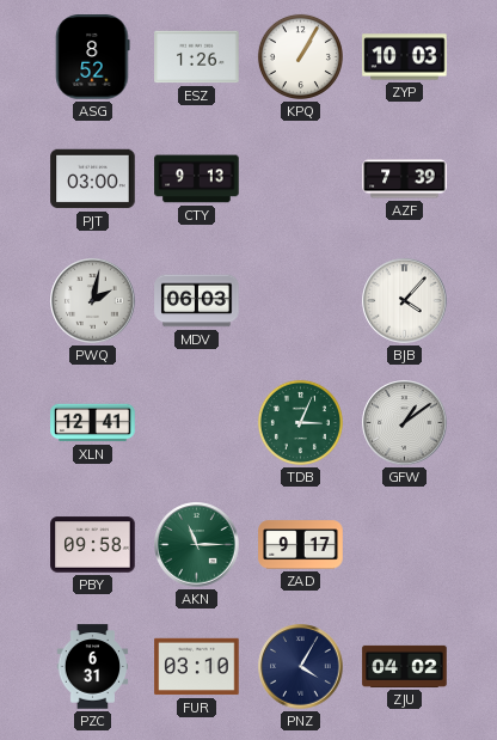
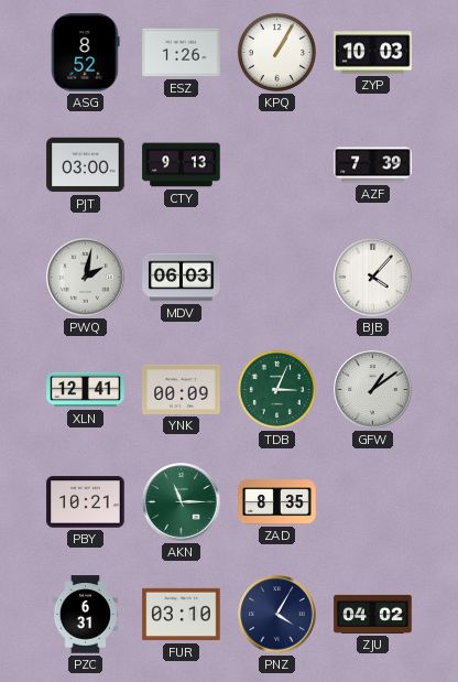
YNK: none -> 00:09
PBY: 09:58 -> 10:21
ZAD: 9:17 -> 8:35
